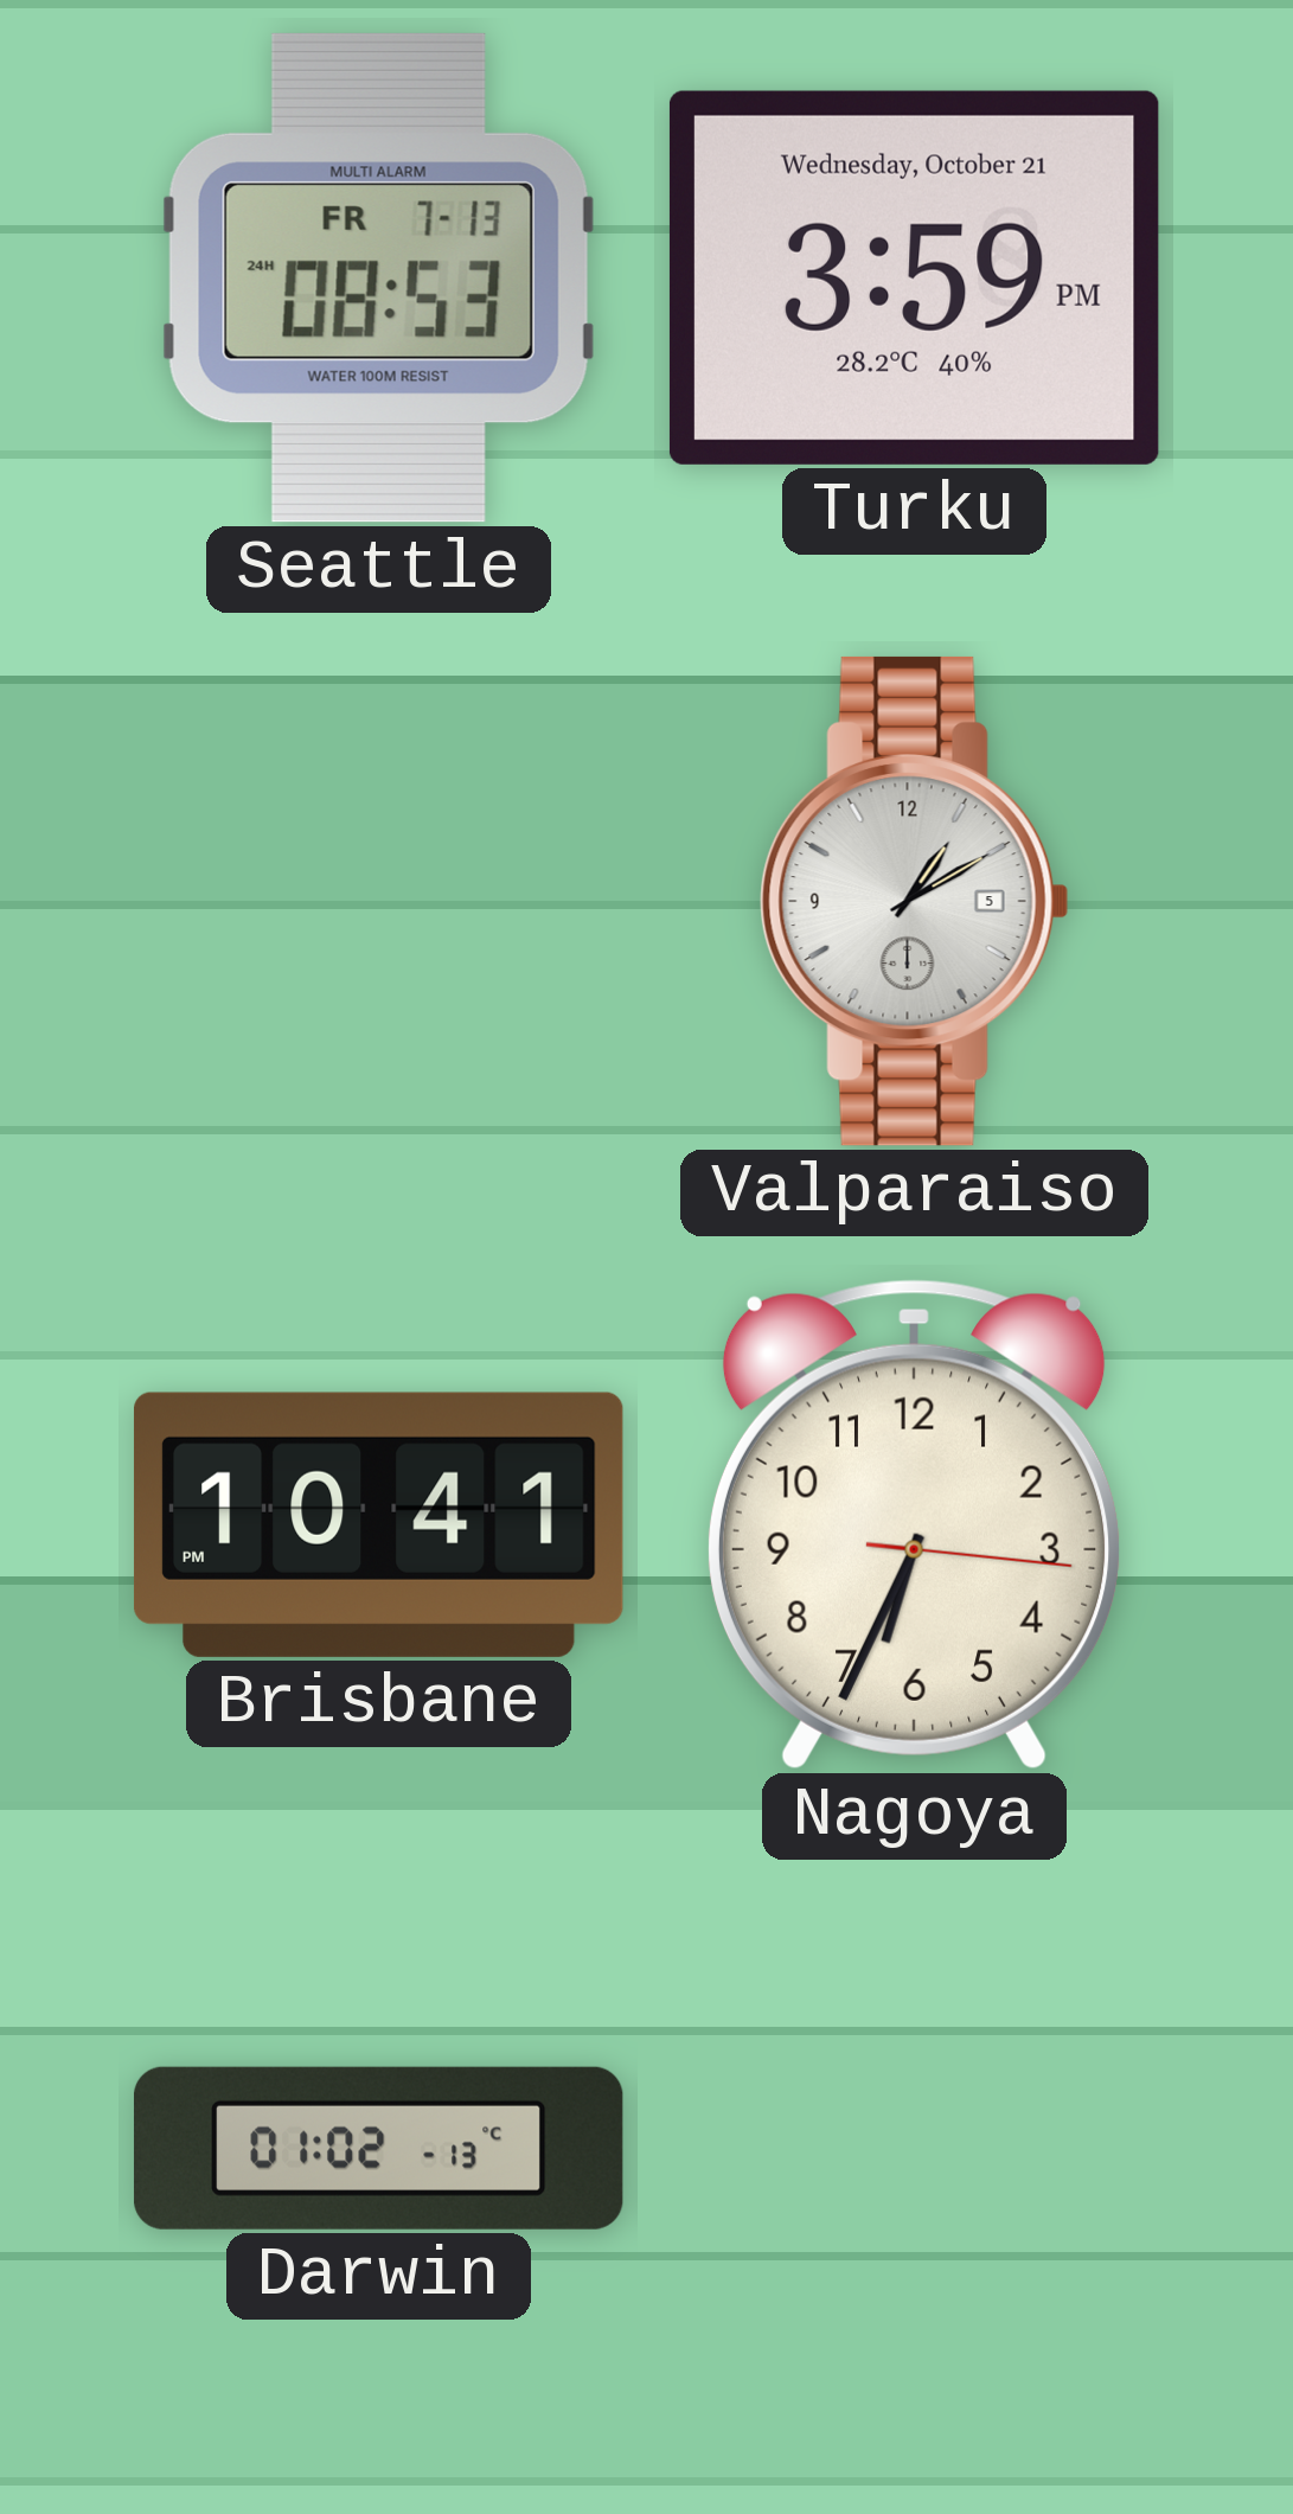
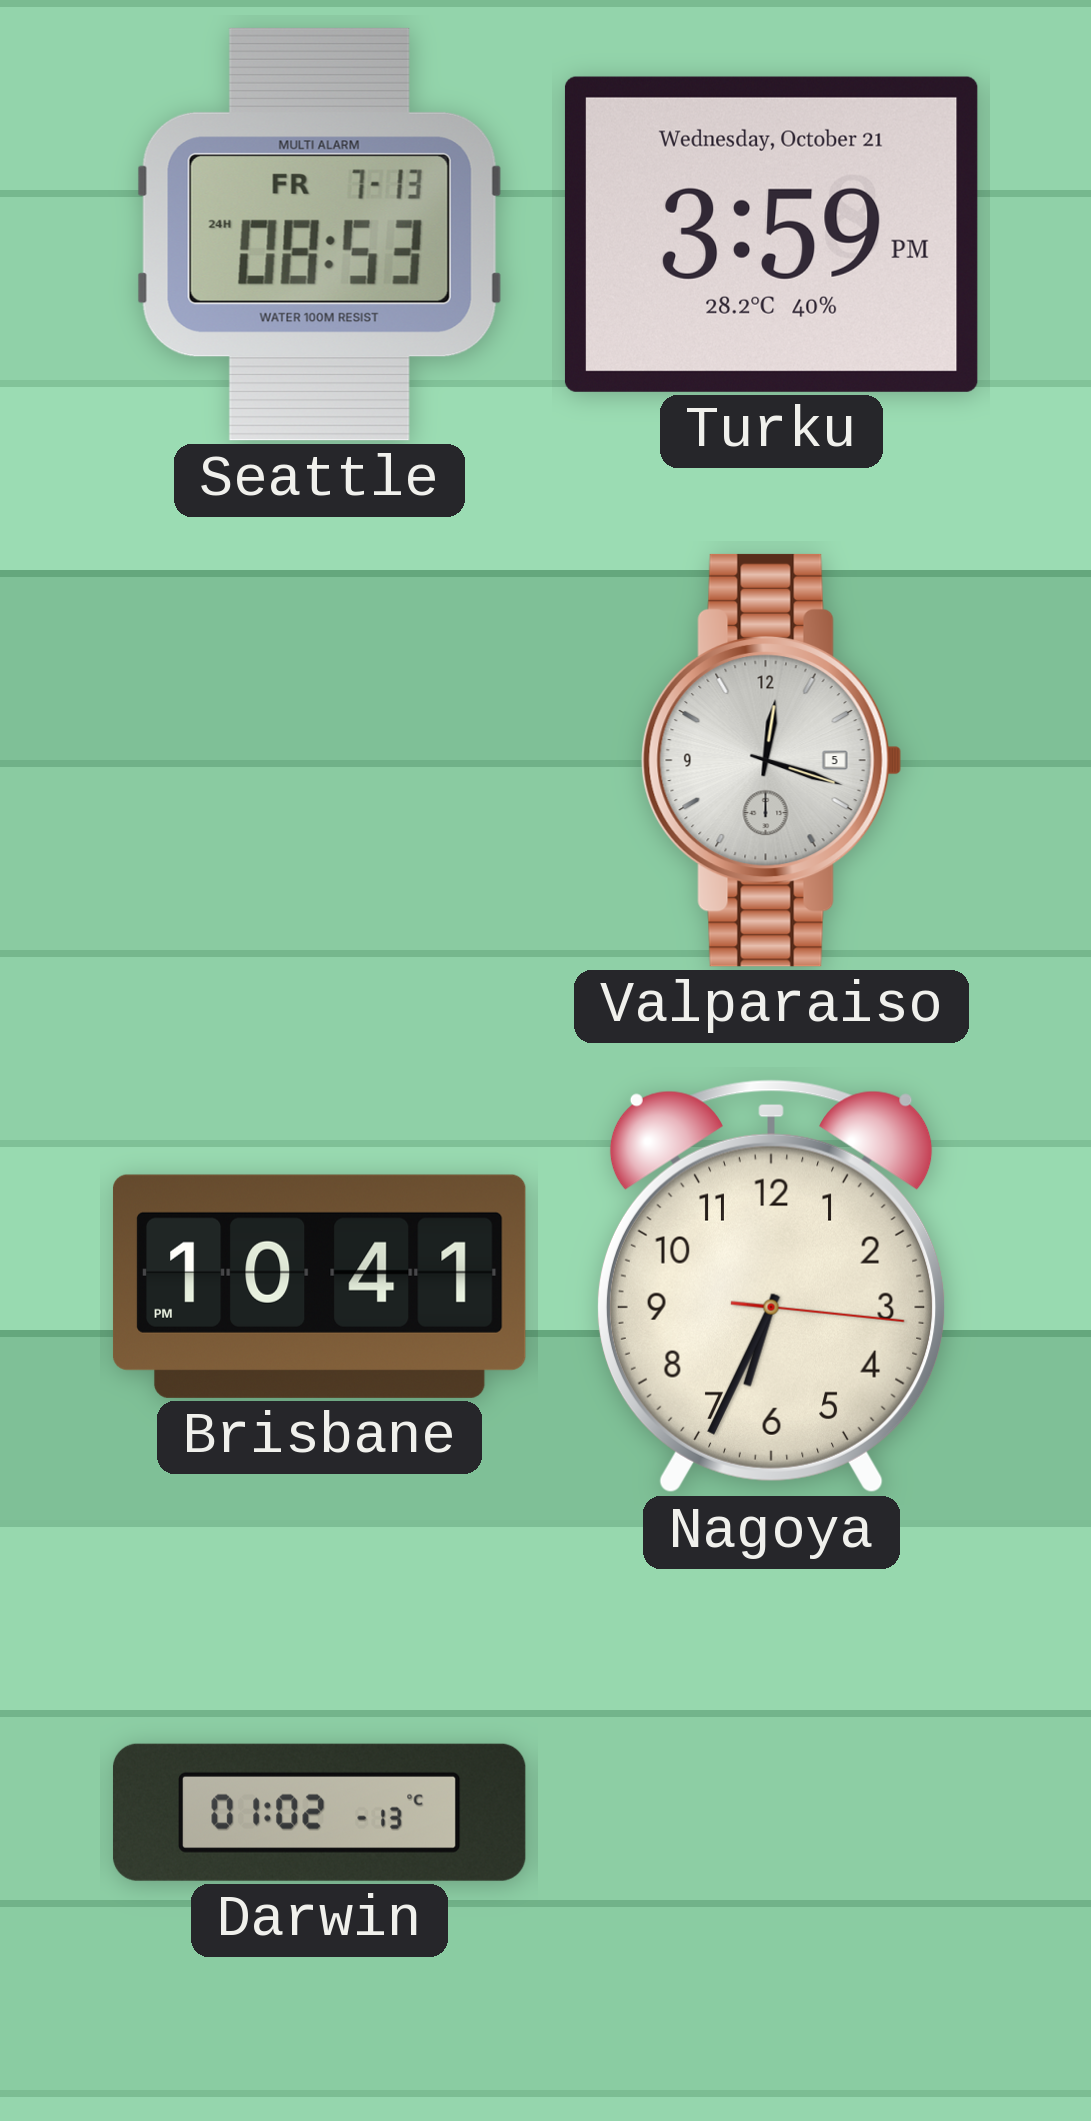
Valparaiso: 1:10 -> 12:18
